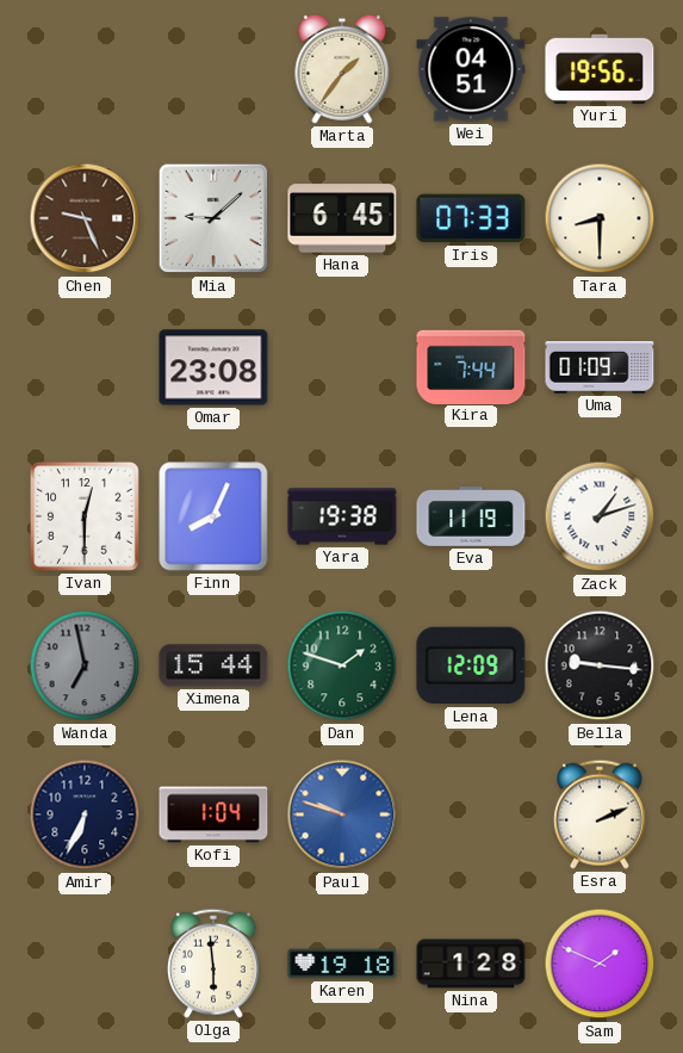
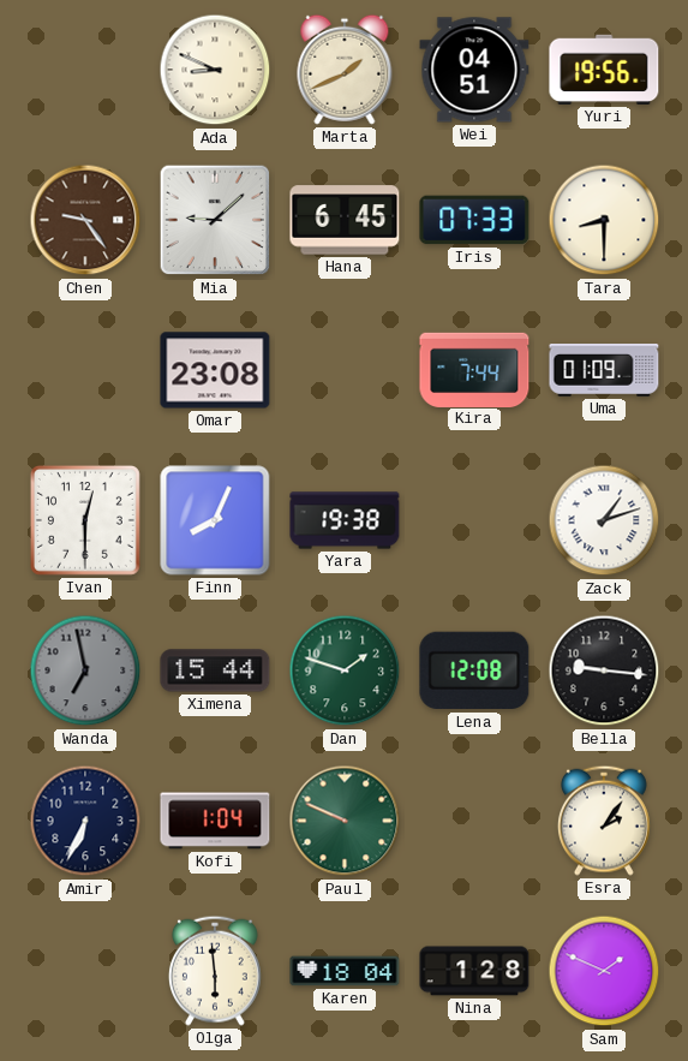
Ada: none -> 8:49
Marta: 1:36 -> 1:41
Chen: 9:26 -> 9:24
Eva: 11:19 -> none
Lena: 12:09 -> 12:08
Paul: 9:48 -> 9:49
Paul dial: blue -> green
Esra: 2:11 -> 2:06
Karen: 19:18 -> 18:04
